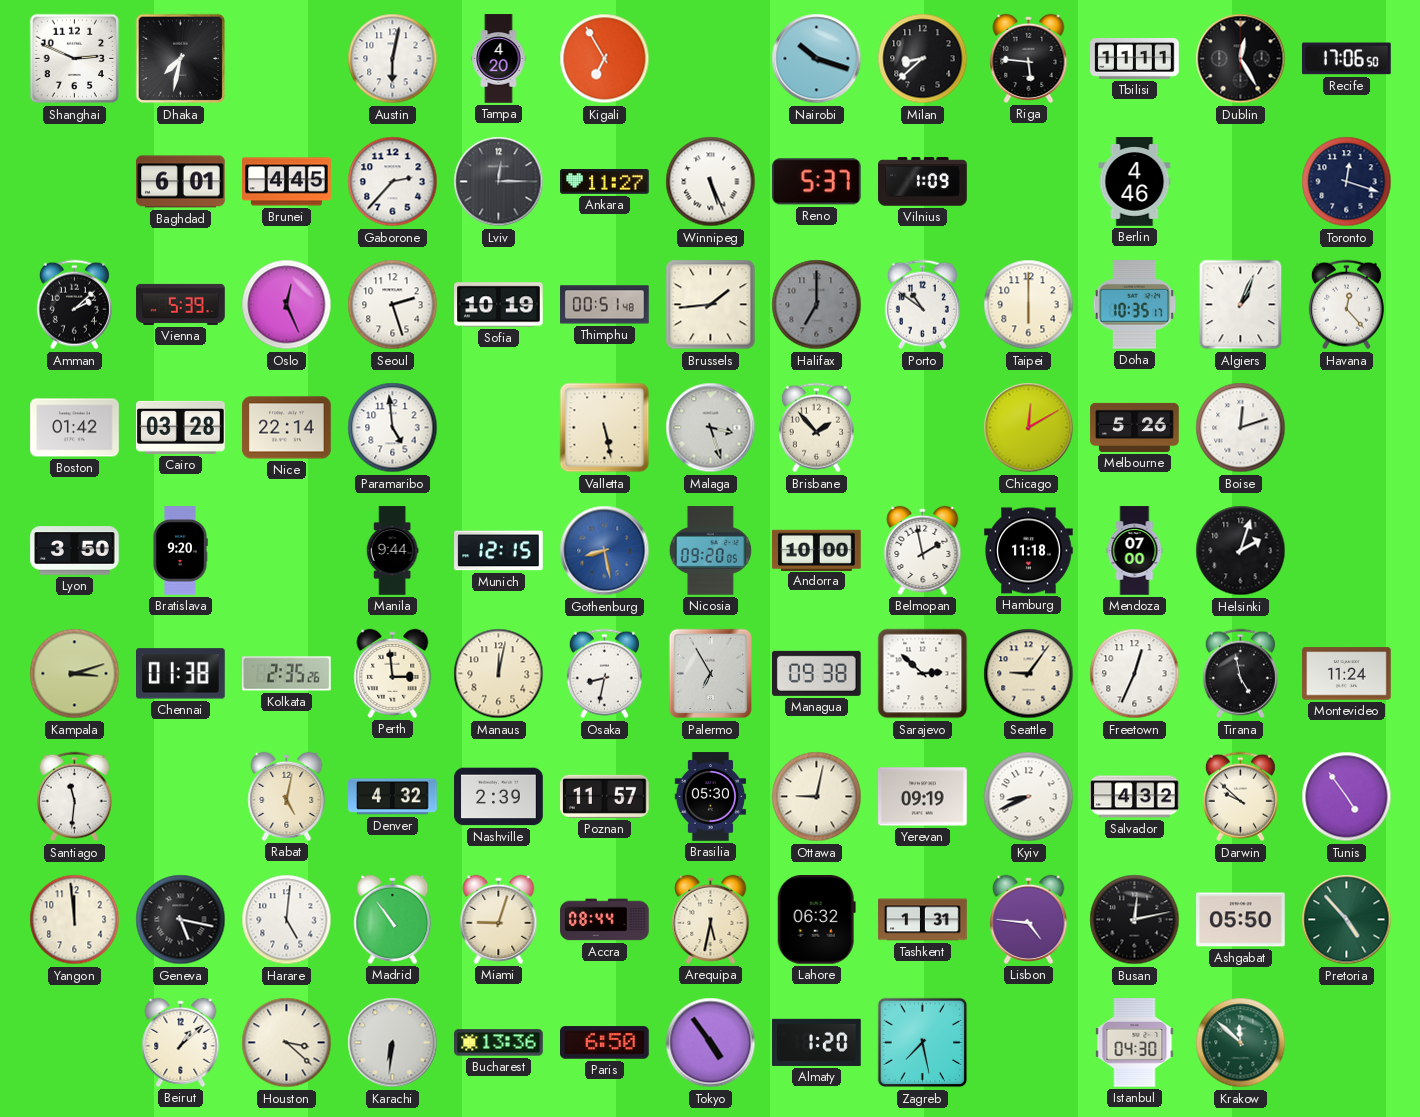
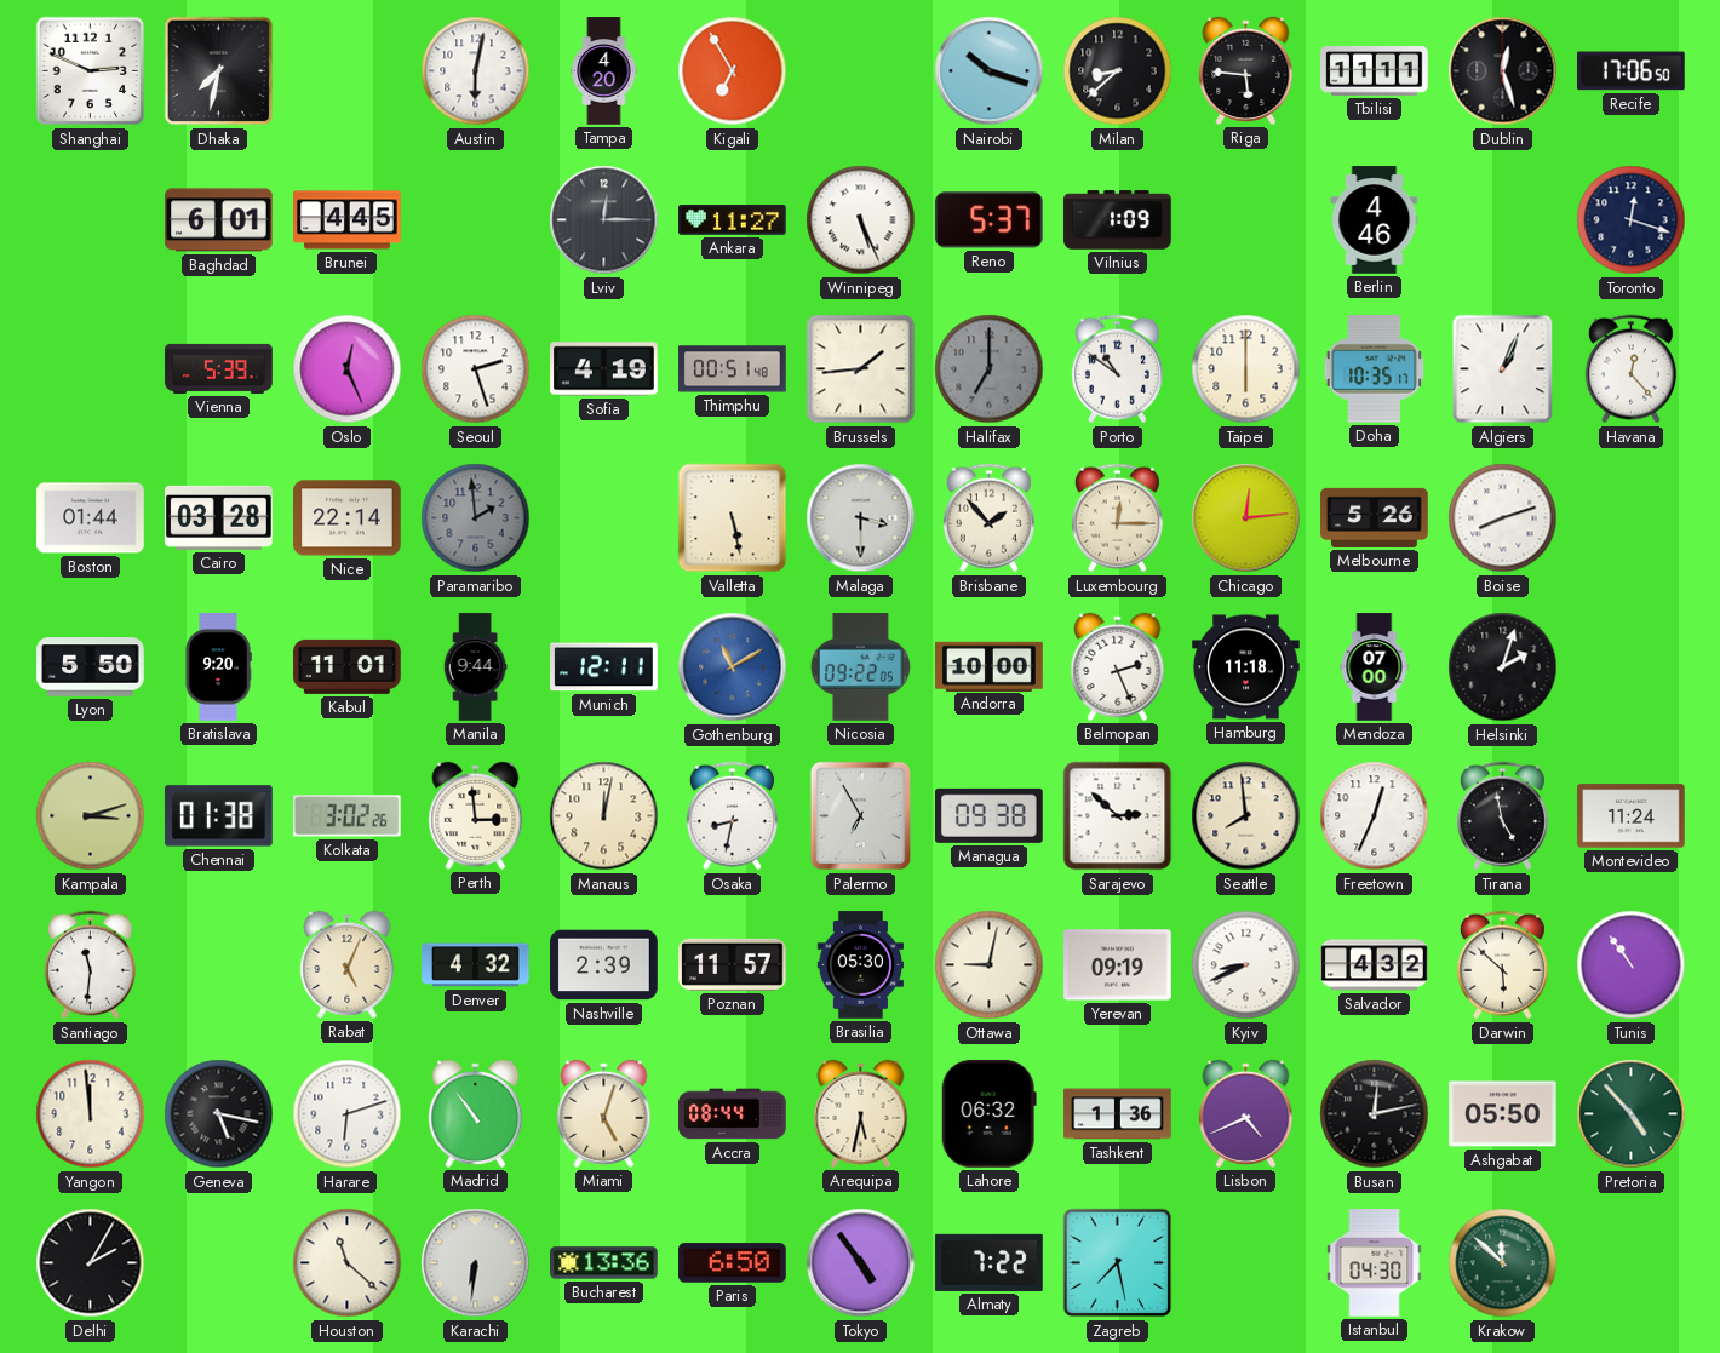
Dublin: 12:25 -> 12:27
Gaborone: 2:37 -> none
Amman: 2:08 -> none
Sofia: 10:19 -> 4:19
Boston: 01:42 -> 01:44
Paramaribo: 4:59 -> 1:59
Paramaribo dial: white -> grey
Malaga: 3:27 -> 3:30
Luxembourg: none -> 12:15
Chicago: 12:10 -> 12:14
Boise: 12:12 -> 8:12
Lyon: 3:50 -> 5:50
Kabul: none -> 11:01
Munich: 12:15 -> 12:11
Gothenburg: 8:28 -> 11:10
Nicosia: 09:20 -> 09:22
Belmopan: 1:58 -> 2:26
Kolkata: 2:35 -> 3:02
Seattle: 9:06 -> 7:59
Rabat: 5:02 -> 5:04
Darwin: 9:52 -> 5:52
Tunis: 4:54 -> 10:54
Harare: 5:01 -> 6:12
Miami: 9:03 -> 5:03
Tashkent: 1:31 -> 1:36
Lisbon: 4:46 -> 4:41
Delhi: none -> 2:05
Beirut: 1:08 -> none
Houston: 3:22 -> 11:22
Almaty: 1:20 -> 7:22
